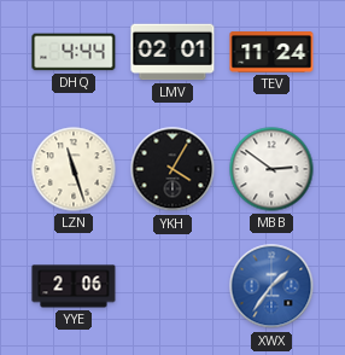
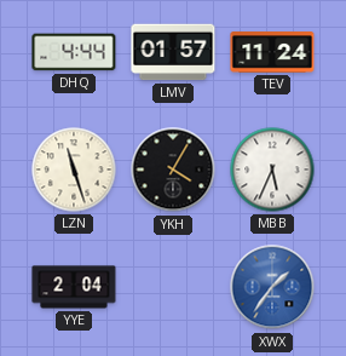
LMV: 02:01 -> 01:57
MBB: 2:51 -> 5:34
YYE: 2:06 -> 2:04
